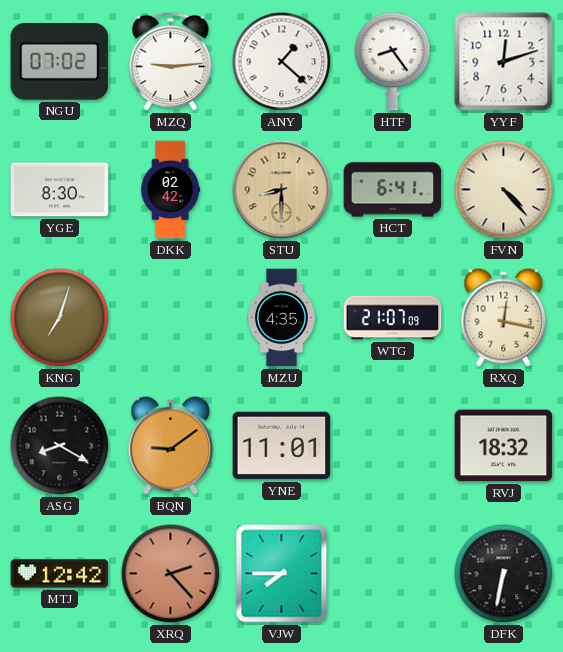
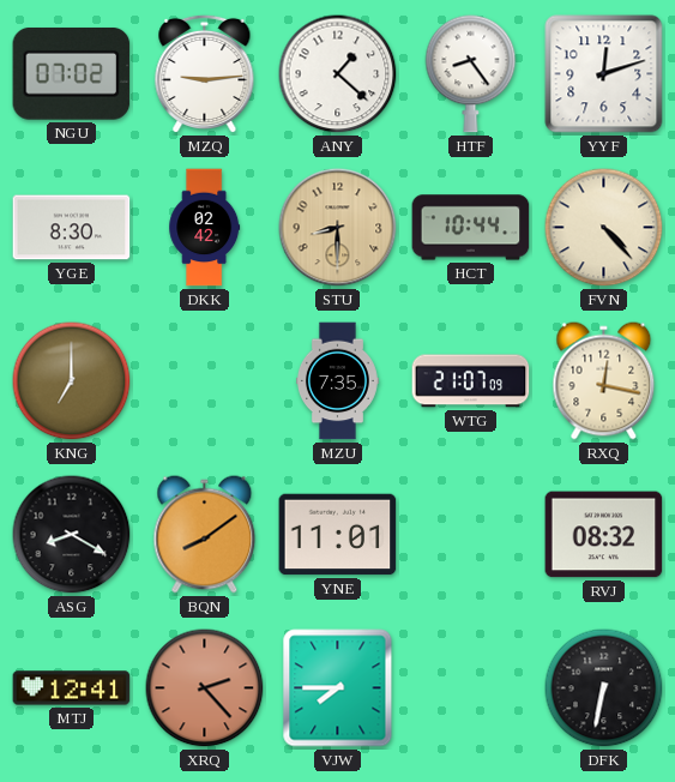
HCT: 6:41 -> 10:44
KNG: 7:03 -> 7:00
MZU: 4:35 -> 7:35
BQN: 9:09 -> 8:09
RVJ: 18:32 -> 08:32
MTJ: 12:42 -> 12:41
